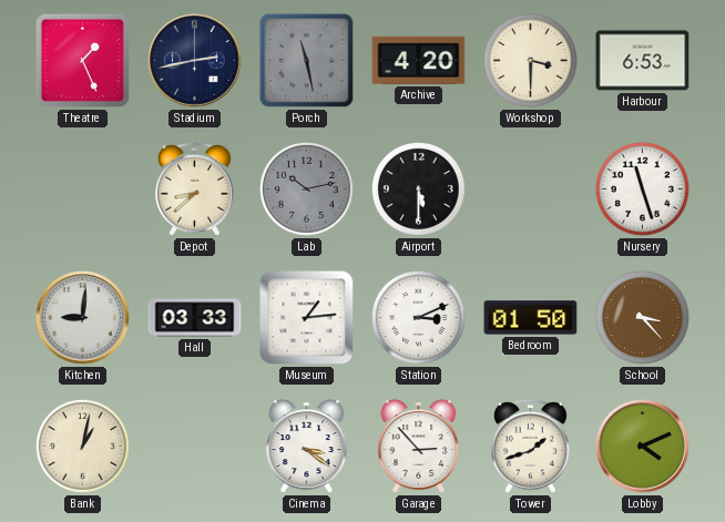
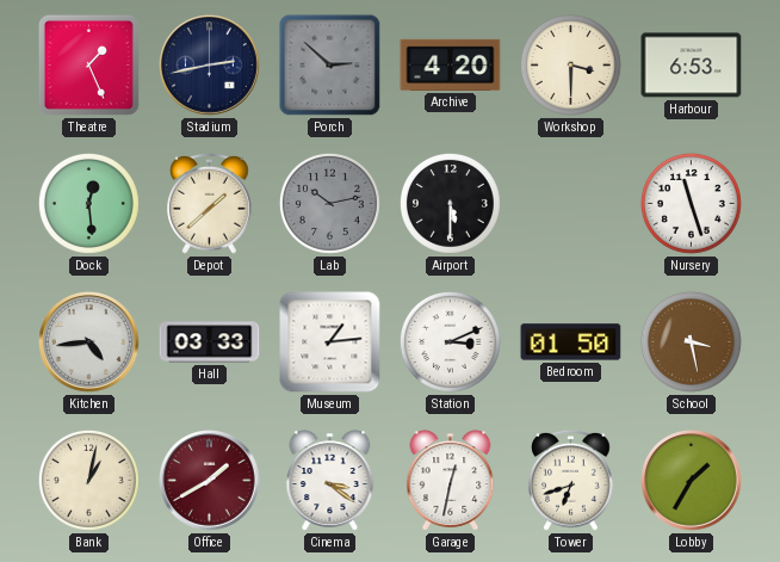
Porch: 11:28 -> 2:52
Dock: none -> 12:29
Depot: 8:38 -> 1:38
Kitchen: 9:01 -> 4:44
School: 3:23 -> 3:28
Office: none -> 1:40
Garage: 2:53 -> 12:32
Tower: 1:42 -> 6:42
Lobby: 4:11 -> 1:35
